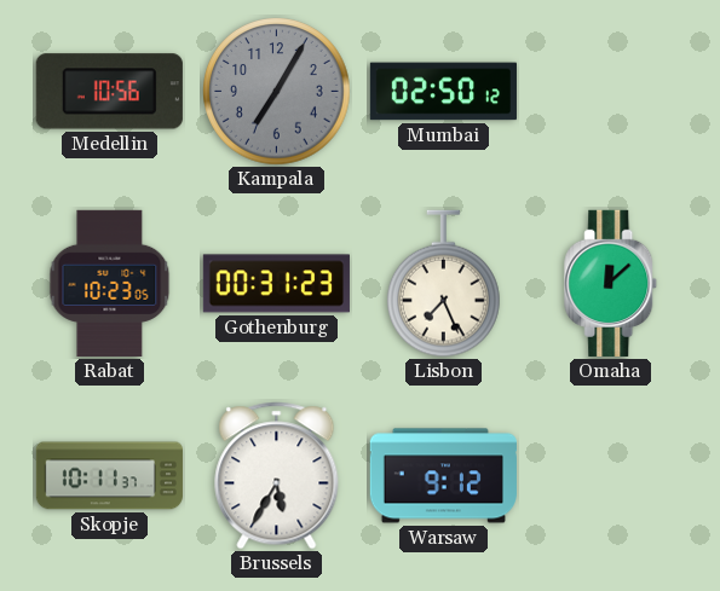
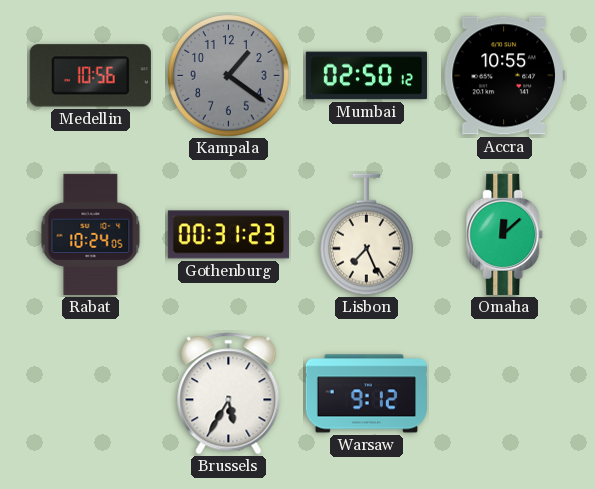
Kampala: 7:05 -> 1:21
Accra: none -> 10:55
Rabat: 10:23 -> 10:24
Skopje: 10:11 -> none
